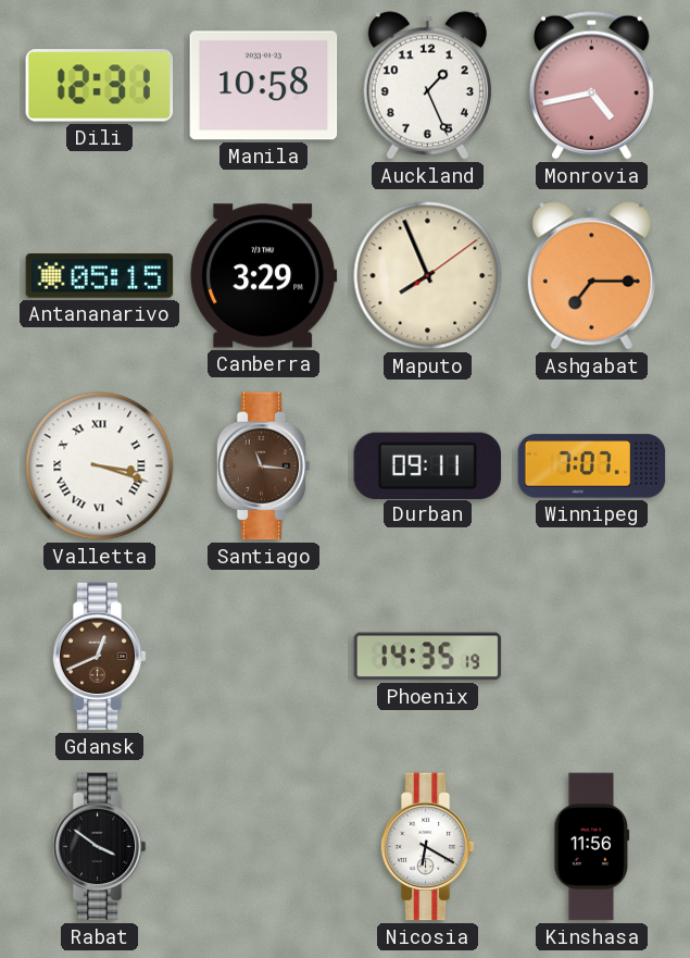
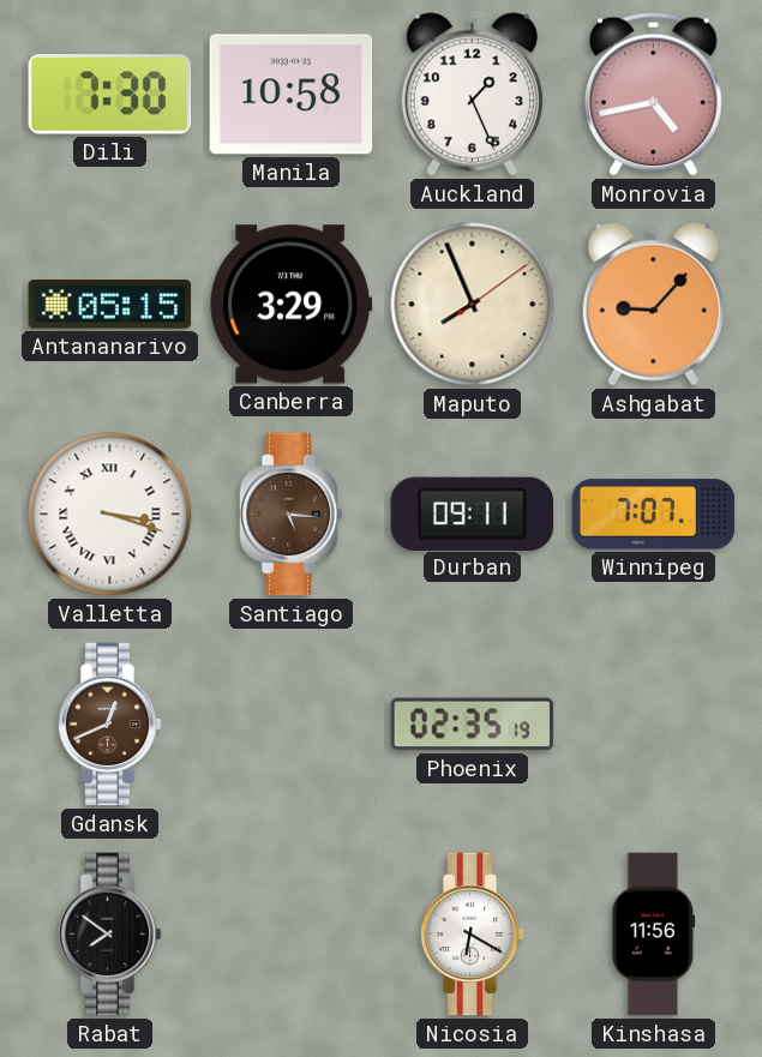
Dili: 12:31 -> 7:30
Ashgabat: 7:15 -> 9:07
Santiago: 11:16 -> 5:16
Phoenix: 14:35 -> 02:35
Rabat: 3:51 -> 7:51
